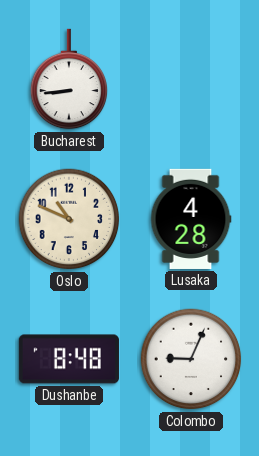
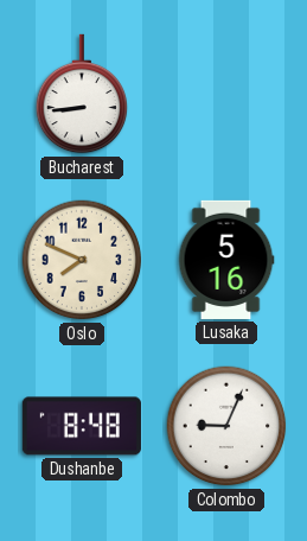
Oslo: 10:49 -> 7:49
Lusaka: 4:28 -> 5:16
